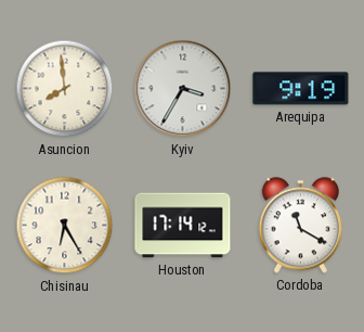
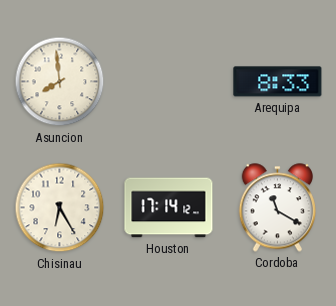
Kyiv: 3:35 -> none
Arequipa: 9:19 -> 8:33
